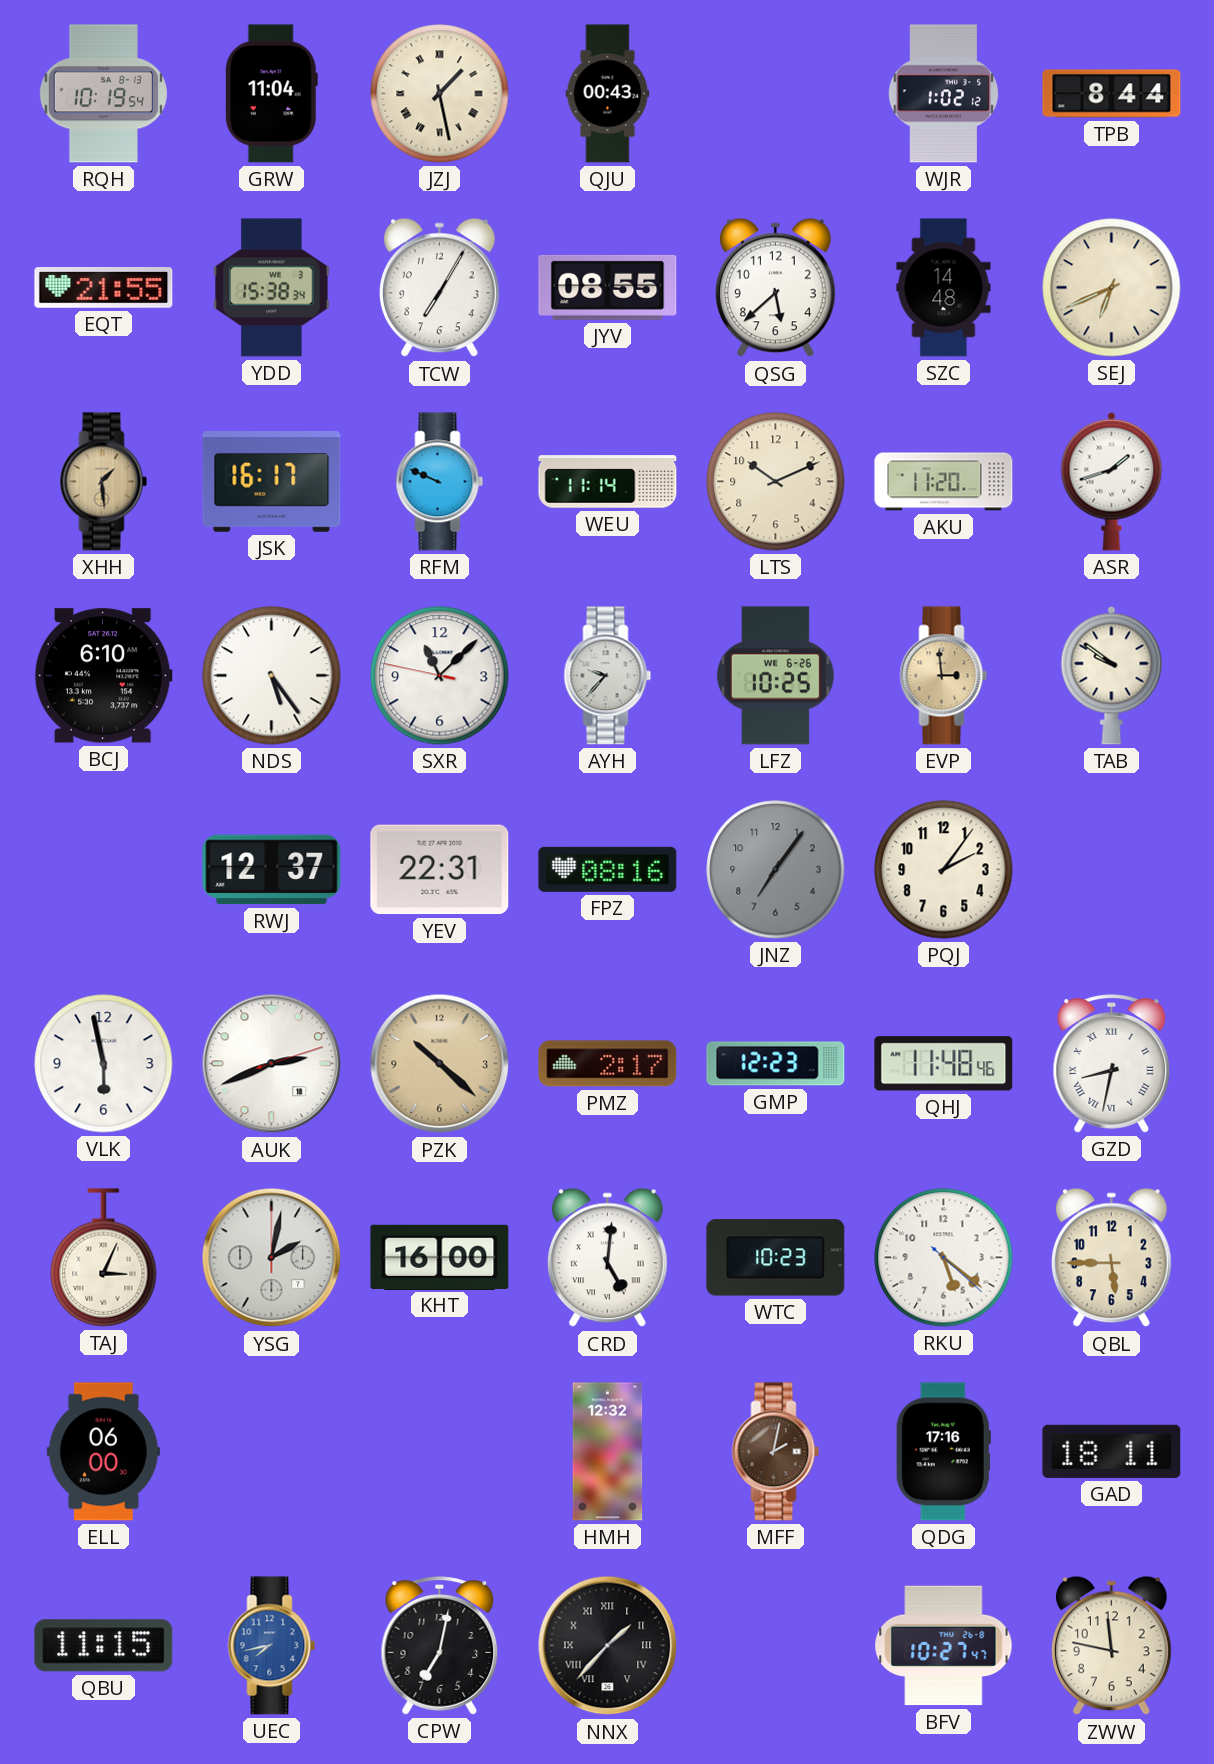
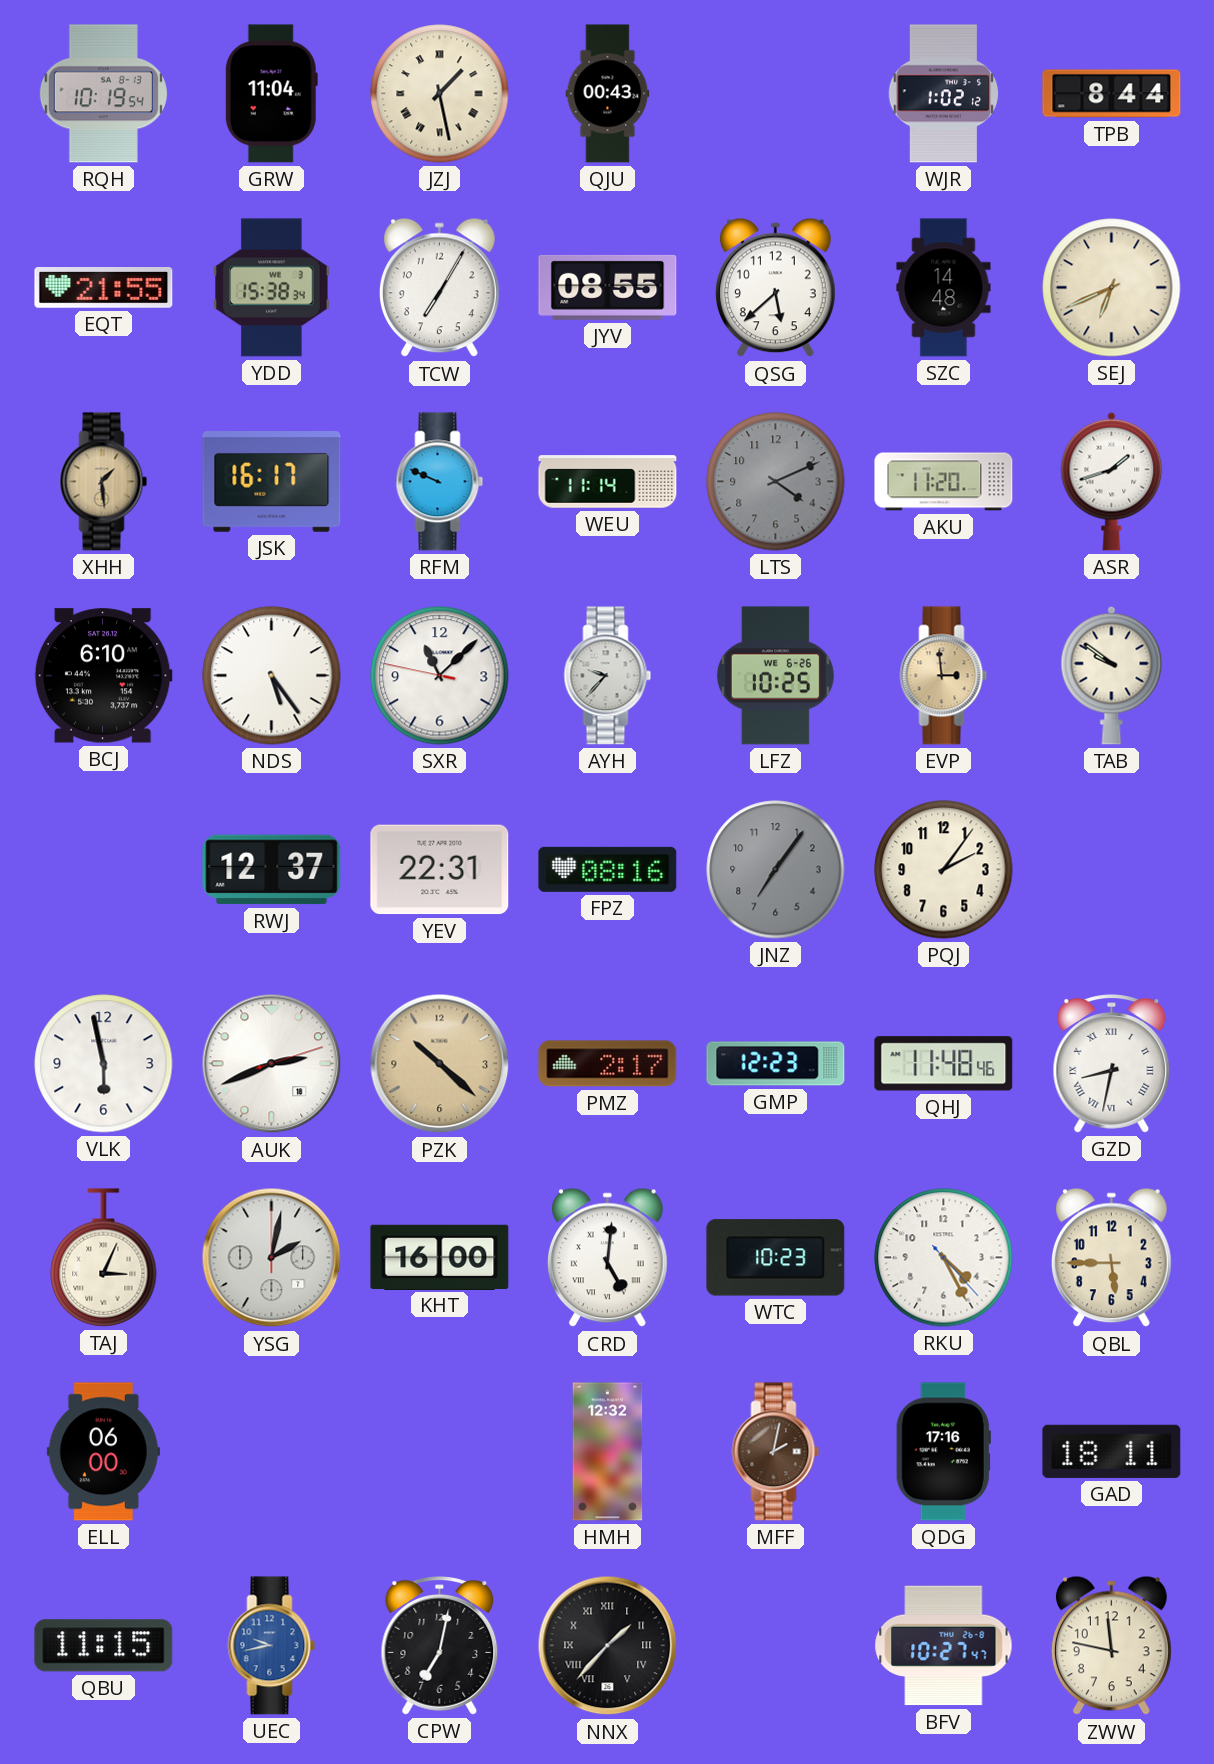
LTS: 10:11 -> 4:11
LTS dial: cream -> grey
RKU: 5:21 -> 4:25
UEC: 7:43 -> 9:43
